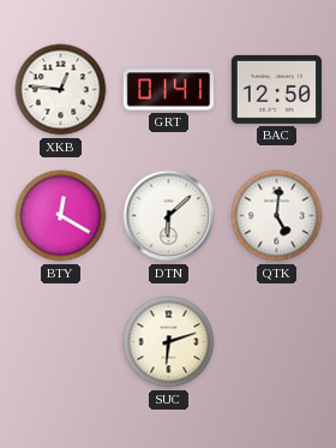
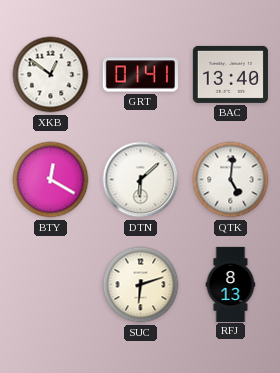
XKB: 12:46 -> 12:51
BAC: 12:50 -> 13:40
RFJ: none -> 8:13
